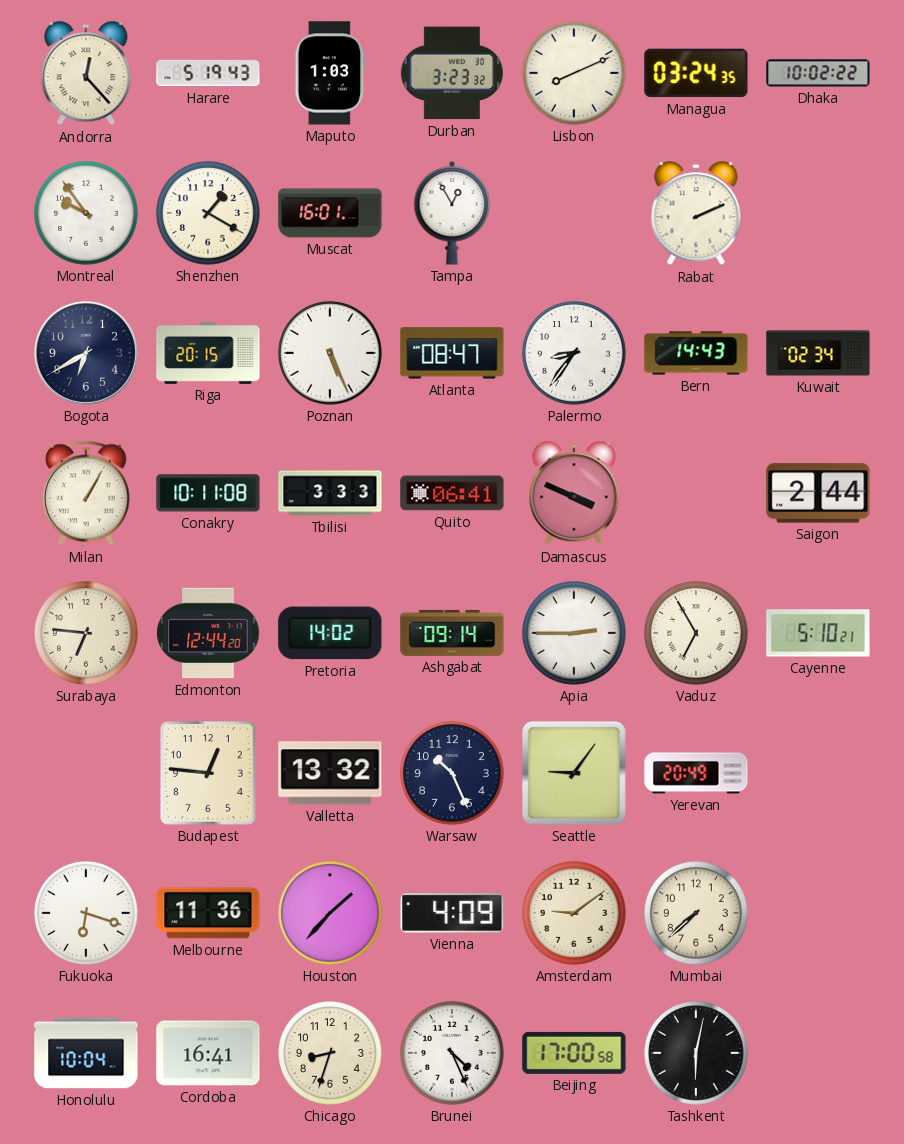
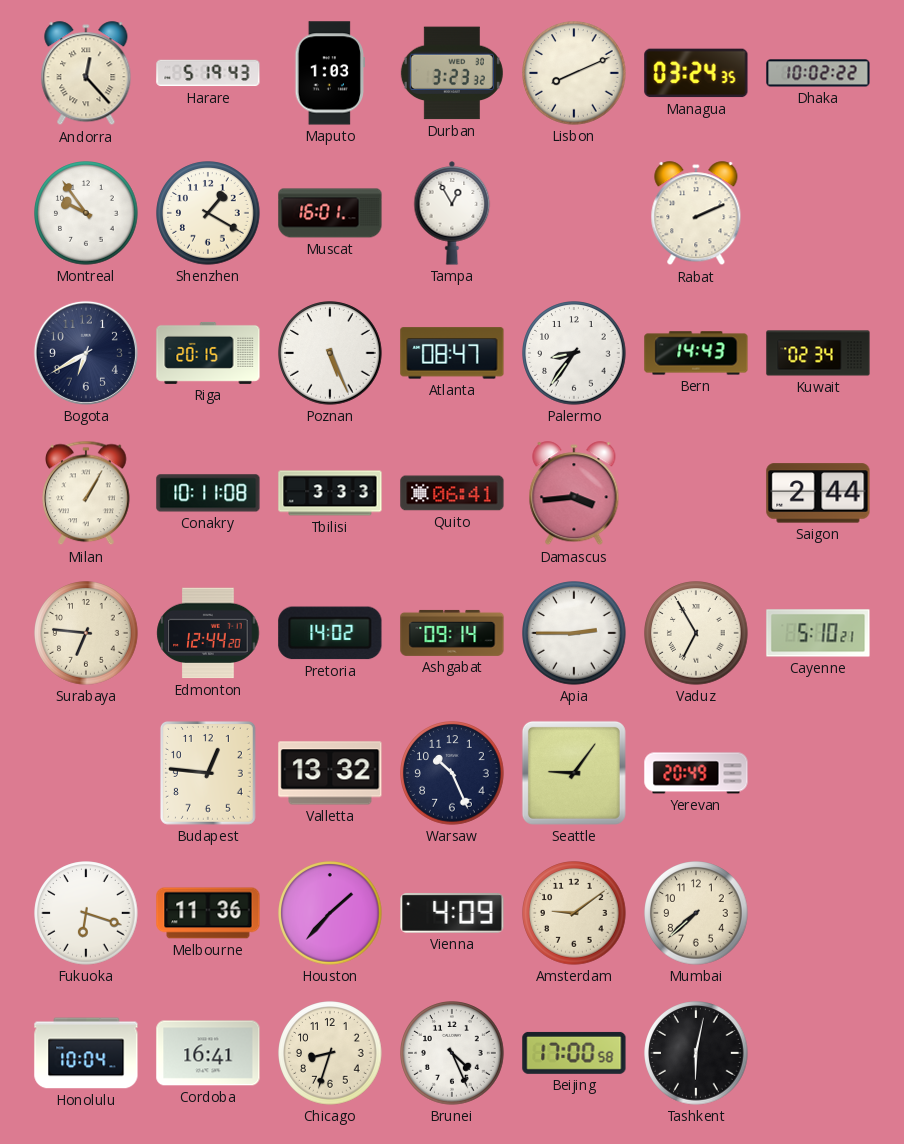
Damascus: 3:49 -> 3:44
